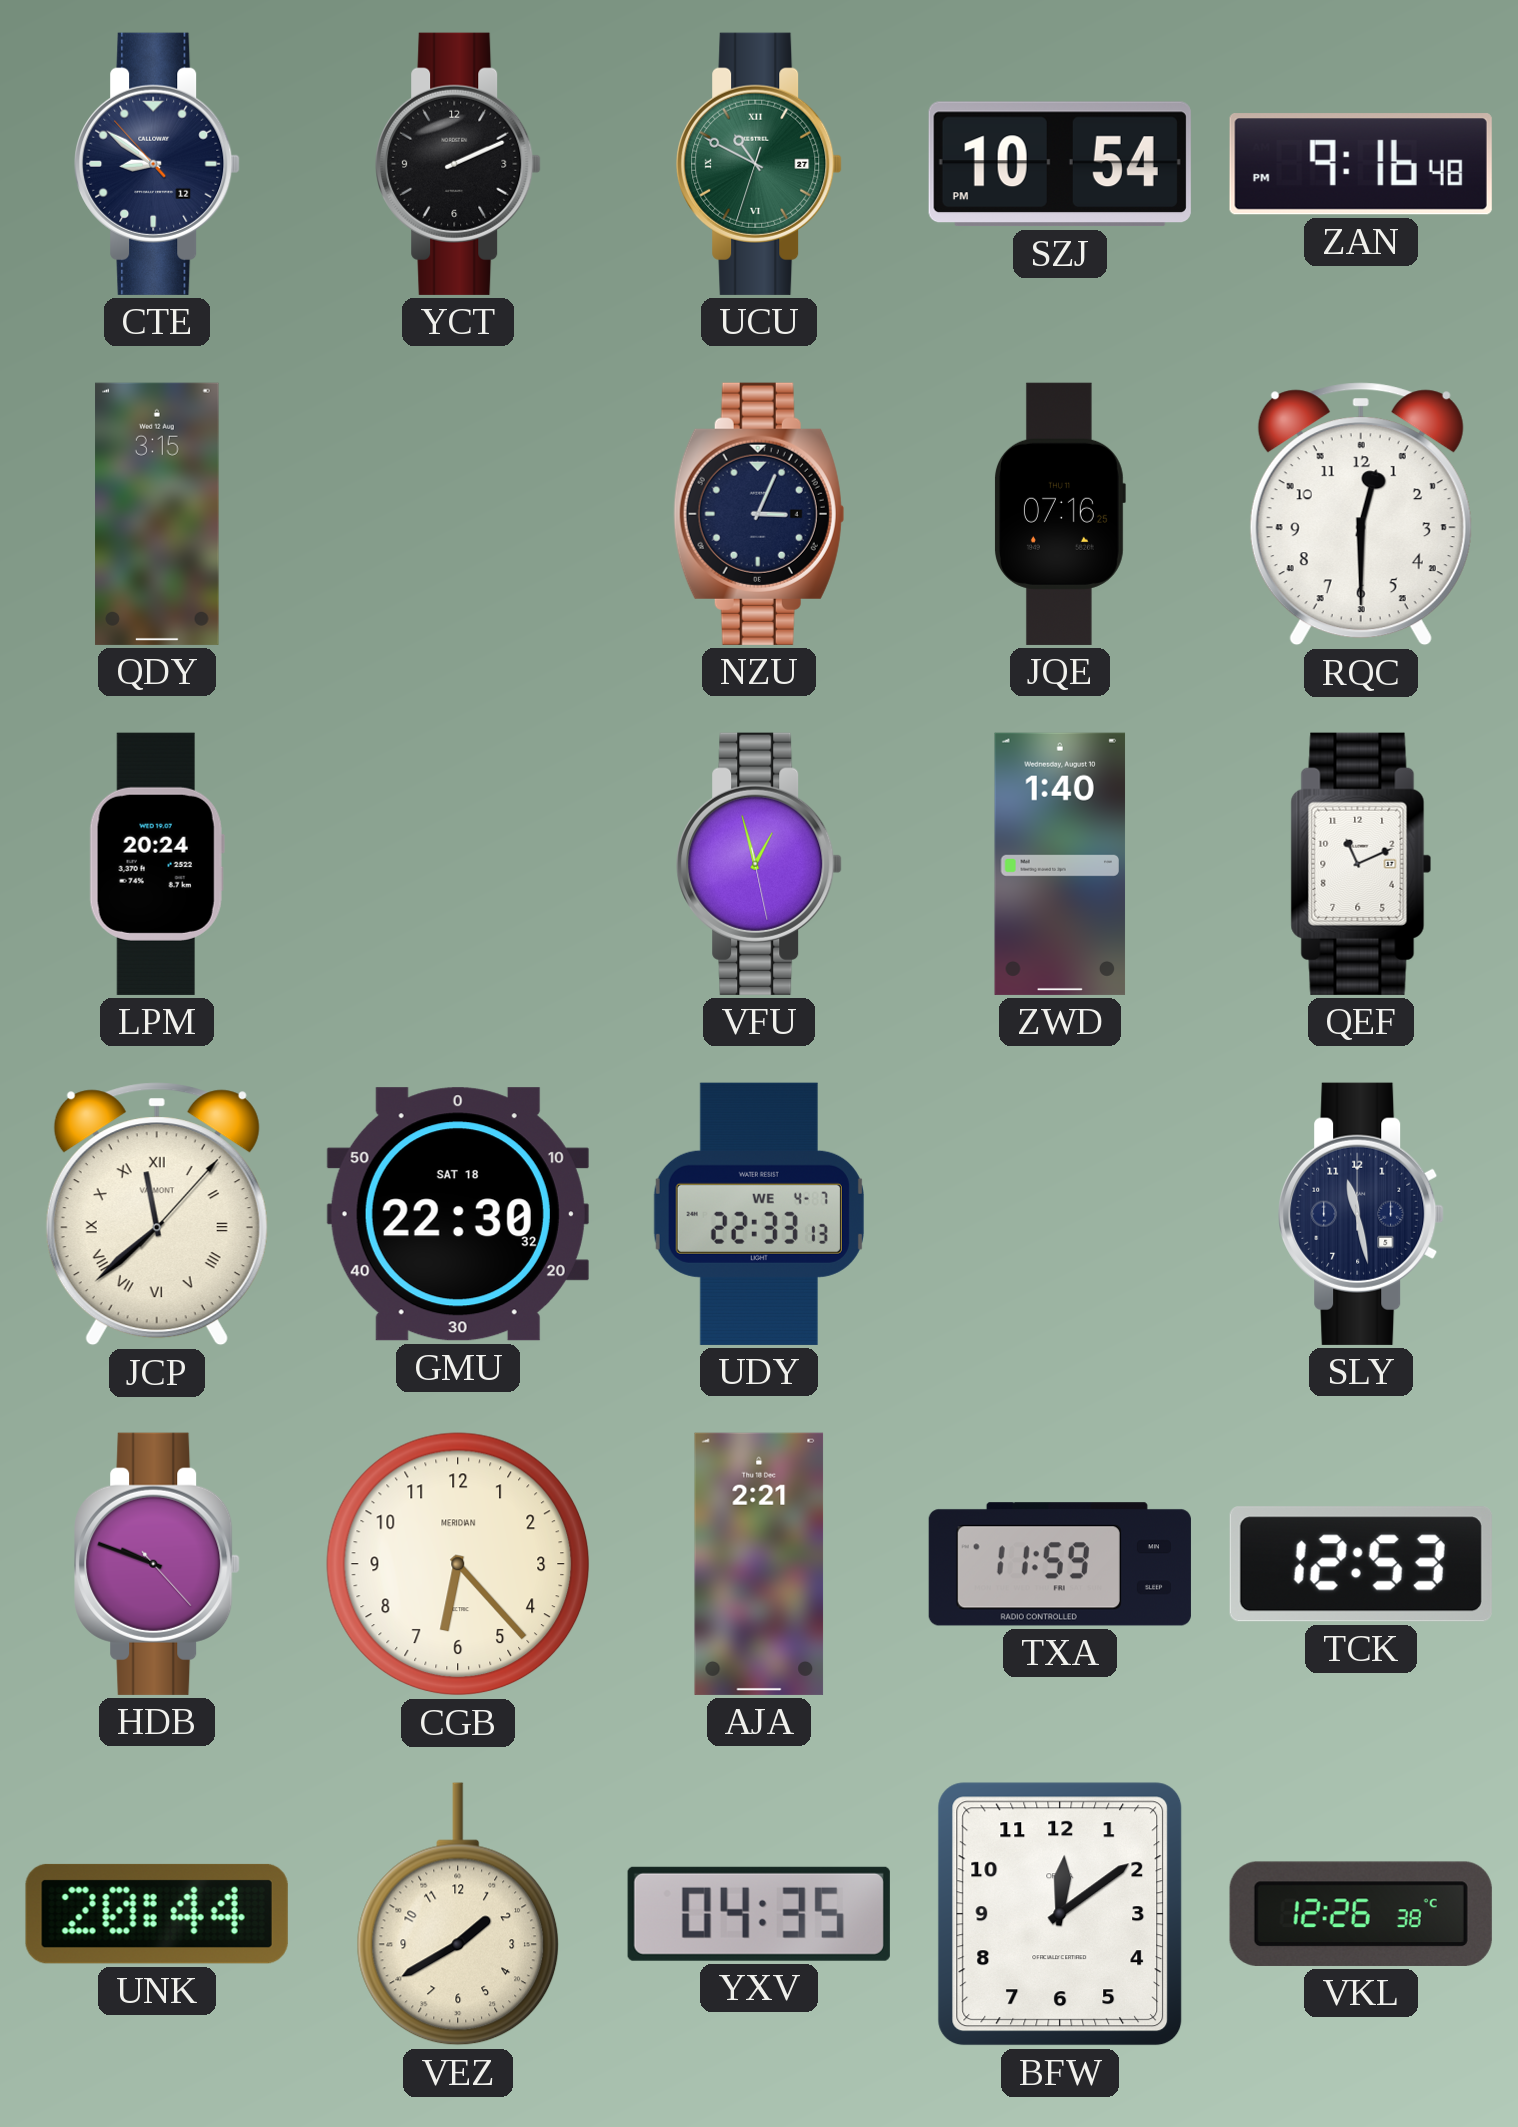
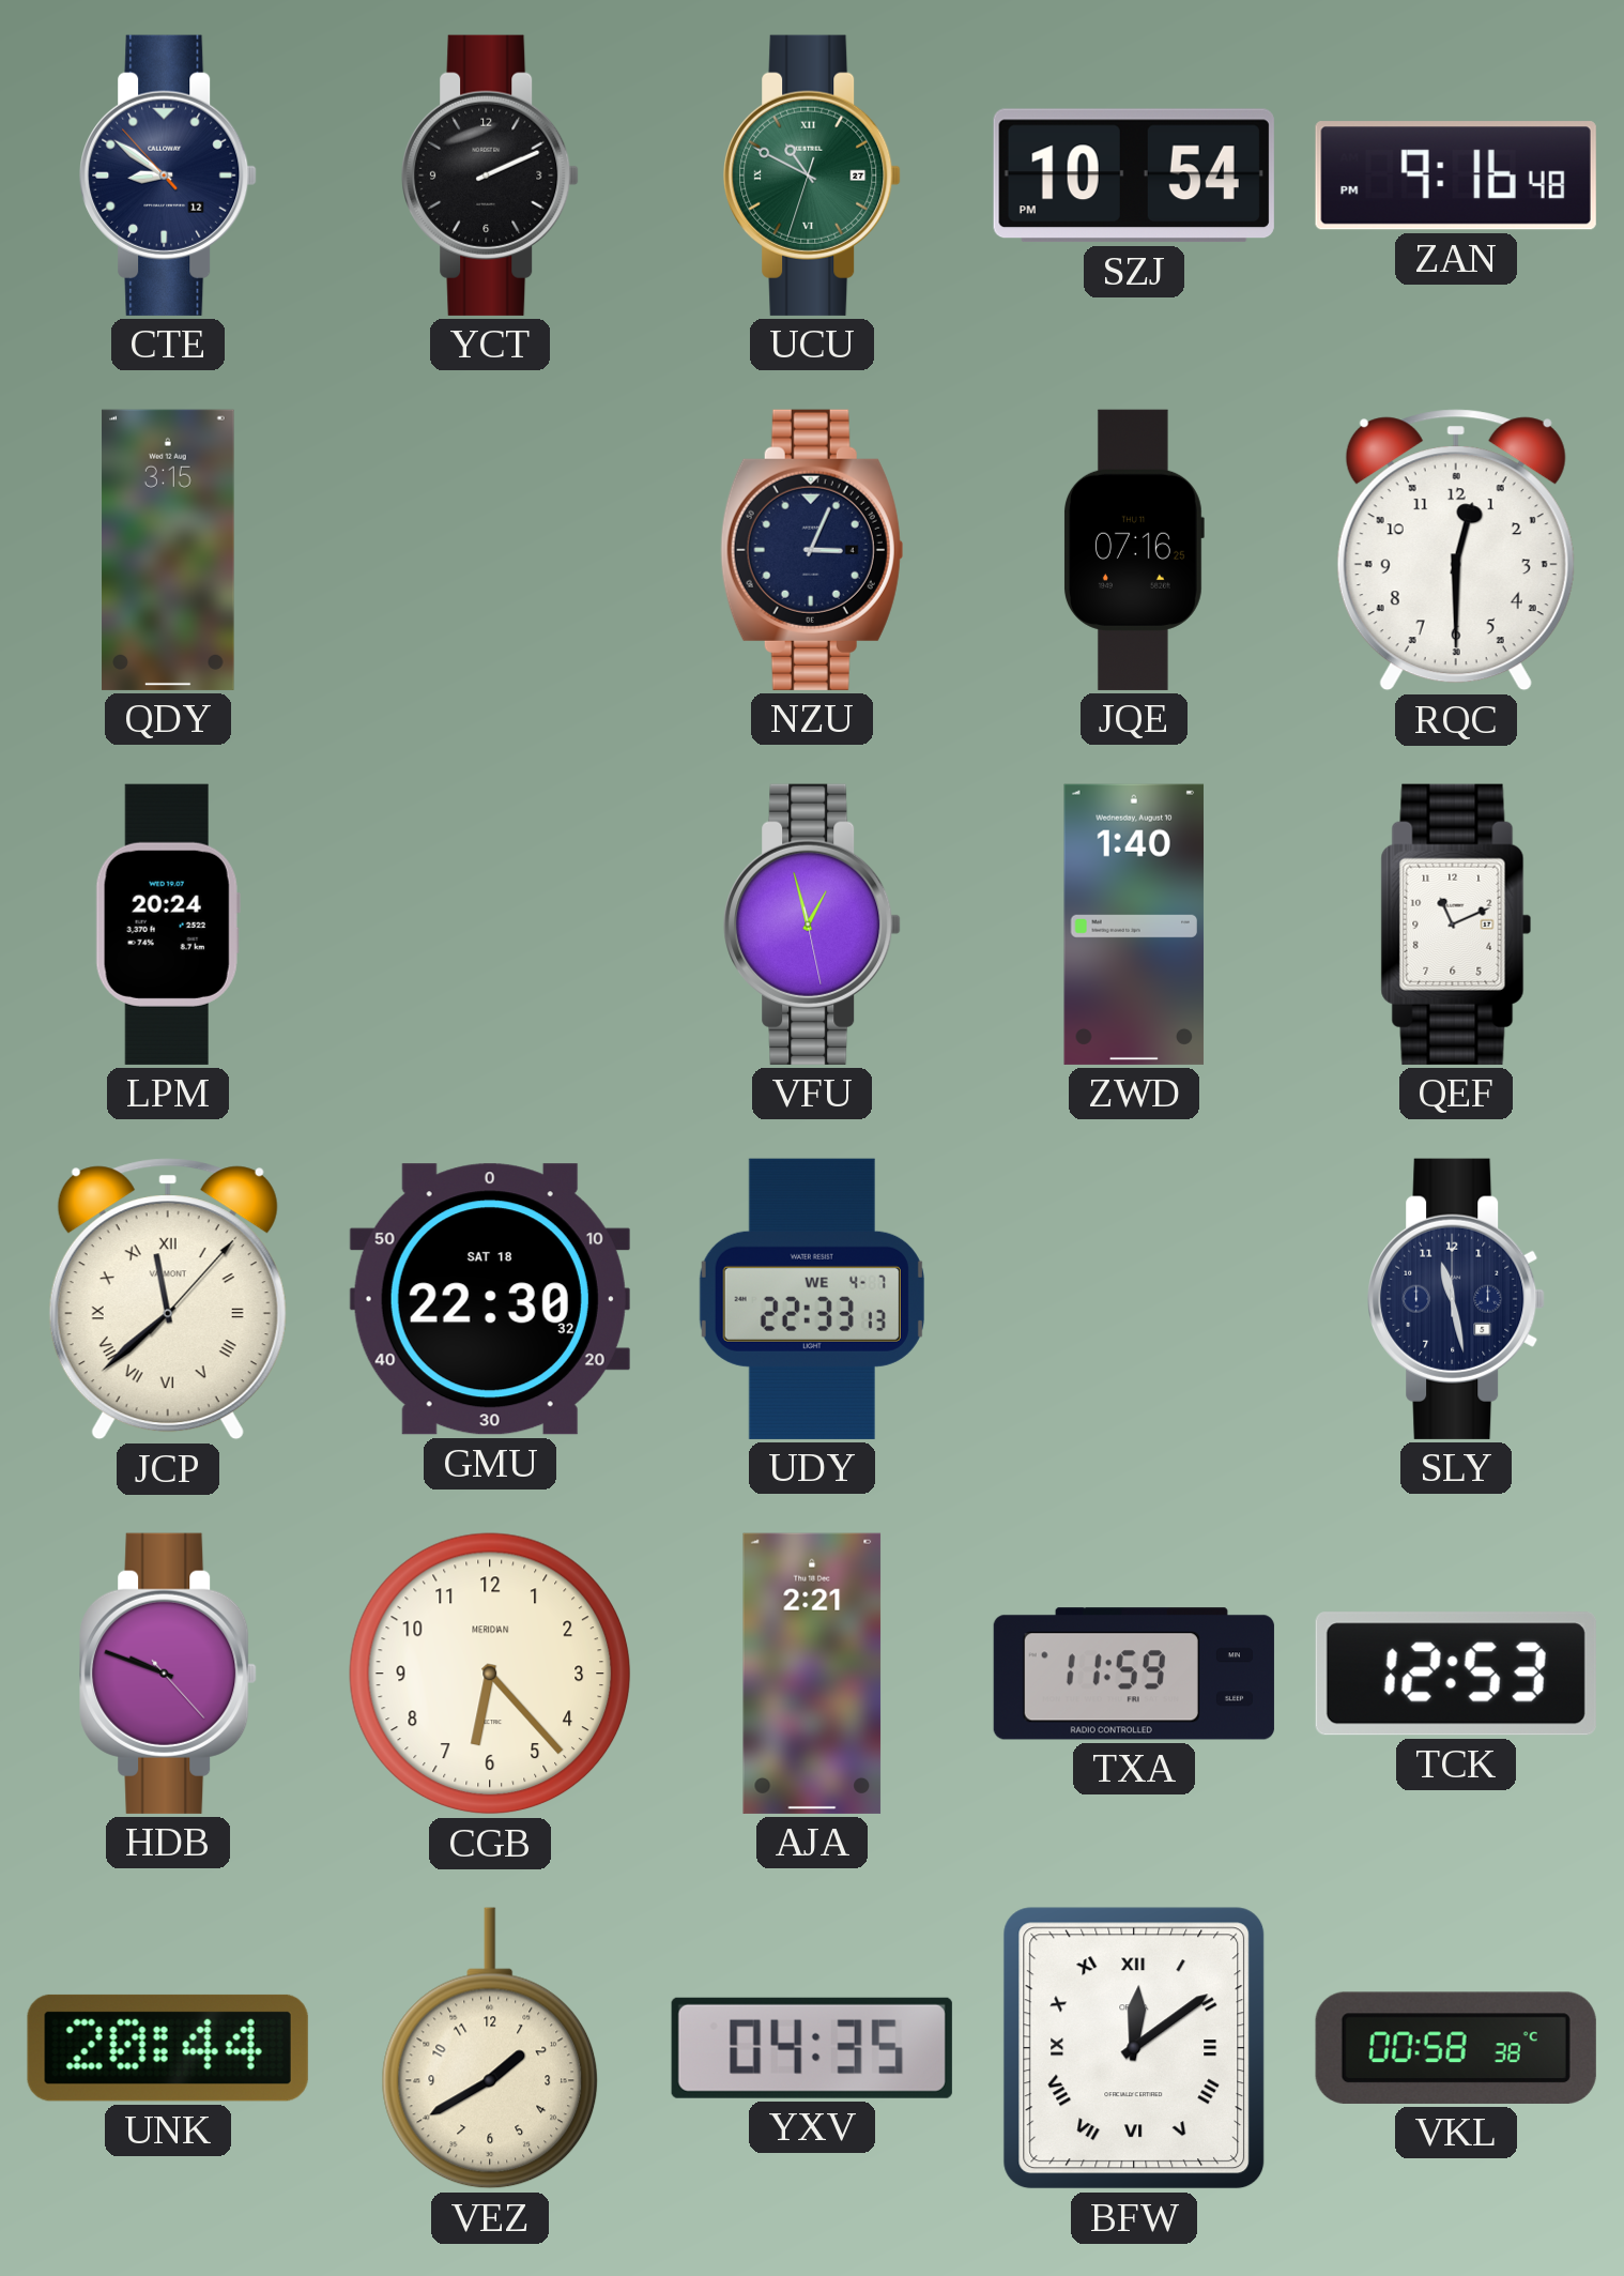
BFW numerals: Arabic -> Roman
VKL: 12:26 -> 00:58
